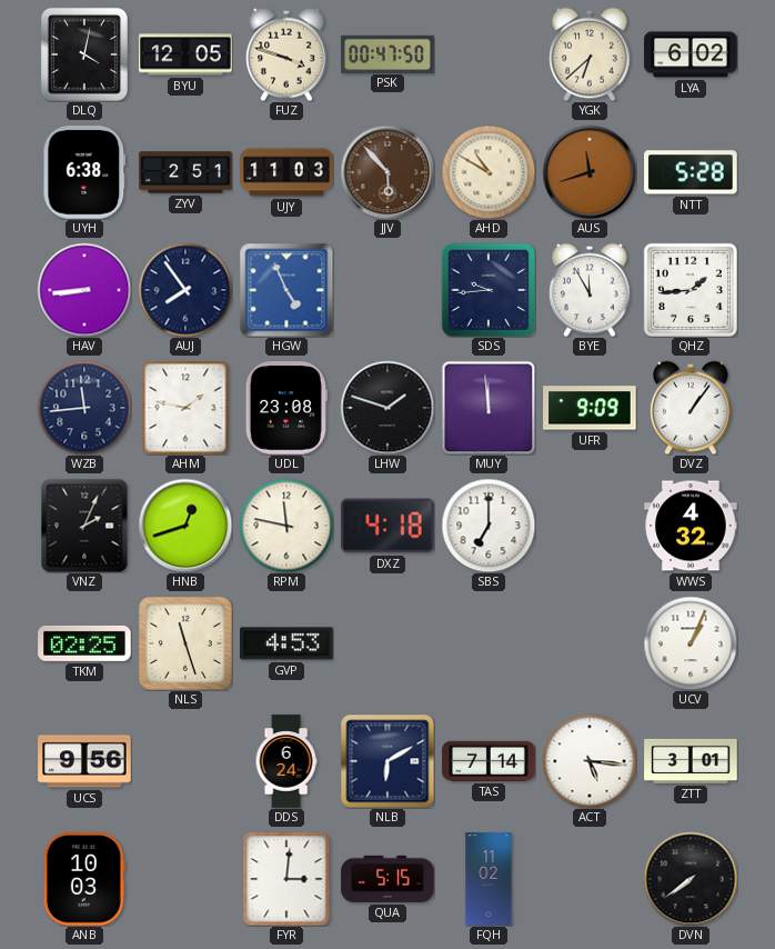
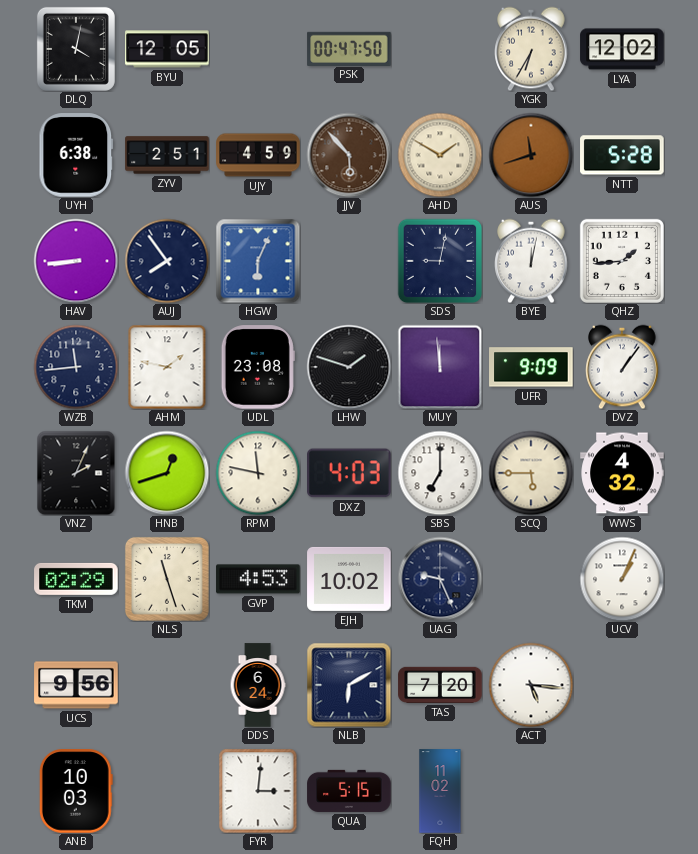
FUZ: 3:48 -> none
YGK: 6:38 -> 6:35
LYA: 6:02 -> 12:02
UJY: 11:03 -> 4:59
AHD: 10:50 -> 1:50
HGW: 4:56 -> 6:04
SDS: 9:44 -> 9:02
BYE: 11:55 -> 12:02
DXZ: 4:18 -> 4:03
SCQ: none -> 5:45
TKM: 02:25 -> 02:29
EJH: none -> 10:02
UAG: none -> 9:26
TAS: 7:14 -> 7:20
ZTT: 3:01 -> none
DVN: 7:39 -> none
